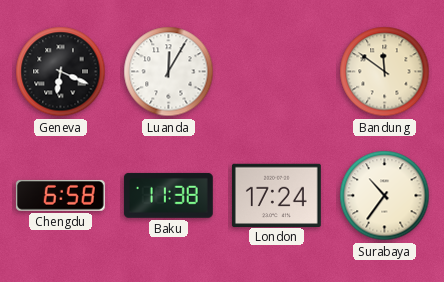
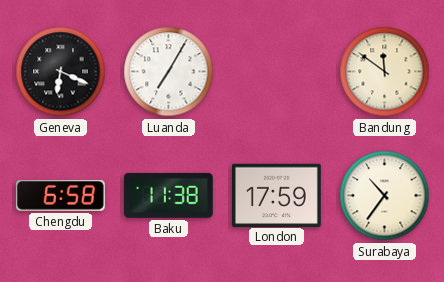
Luanda: 12:05 -> 7:05
London: 17:24 -> 17:59
